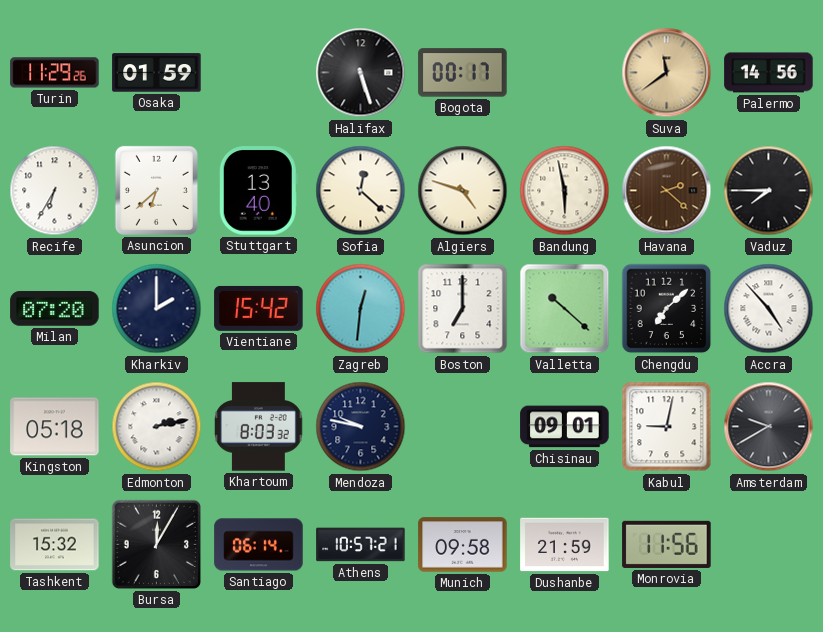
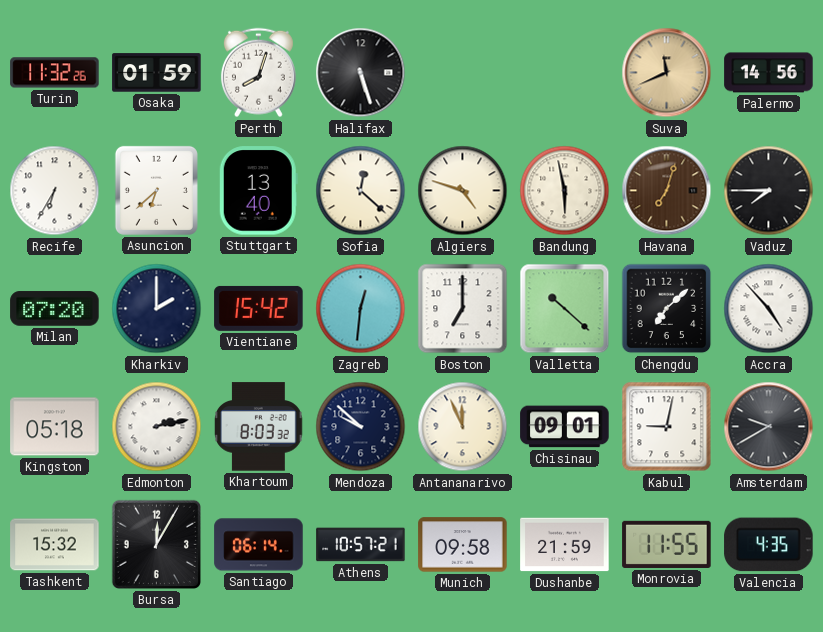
Turin: 11:29 -> 11:32
Perth: none -> 8:03
Bogota: 00:17 -> none
Suva: 11:39 -> 11:41
Havana: 2:22 -> 7:03
Mendoza: 9:47 -> 9:52
Antananarivo: none -> 11:56
Monrovia: 11:56 -> 11:55
Valencia: none -> 4:35
